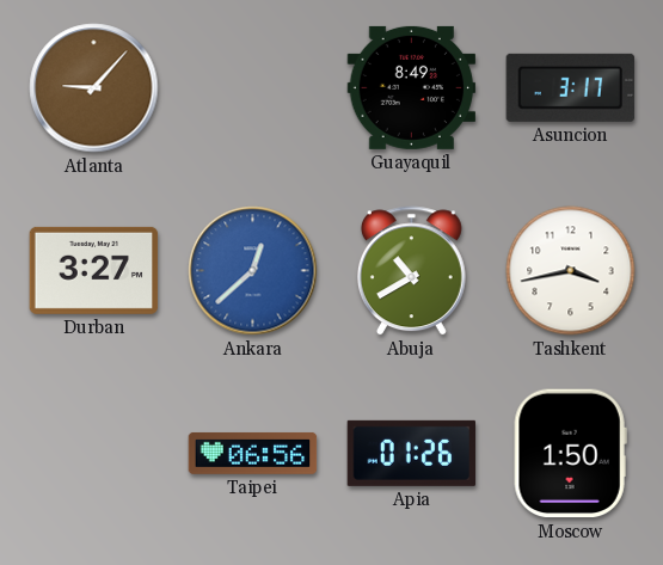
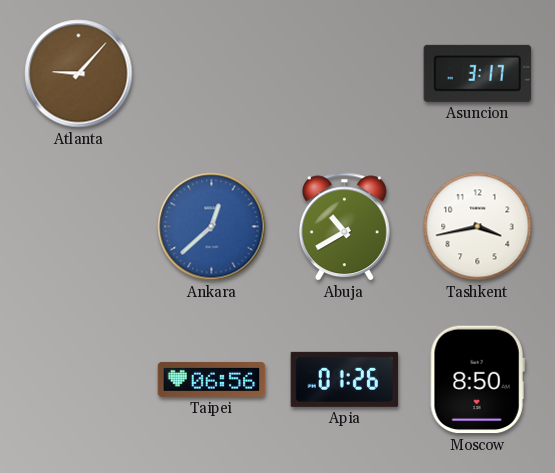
Guayaquil: 8:49 -> none
Durban: 3:27 -> none
Moscow: 1:50 -> 8:50
